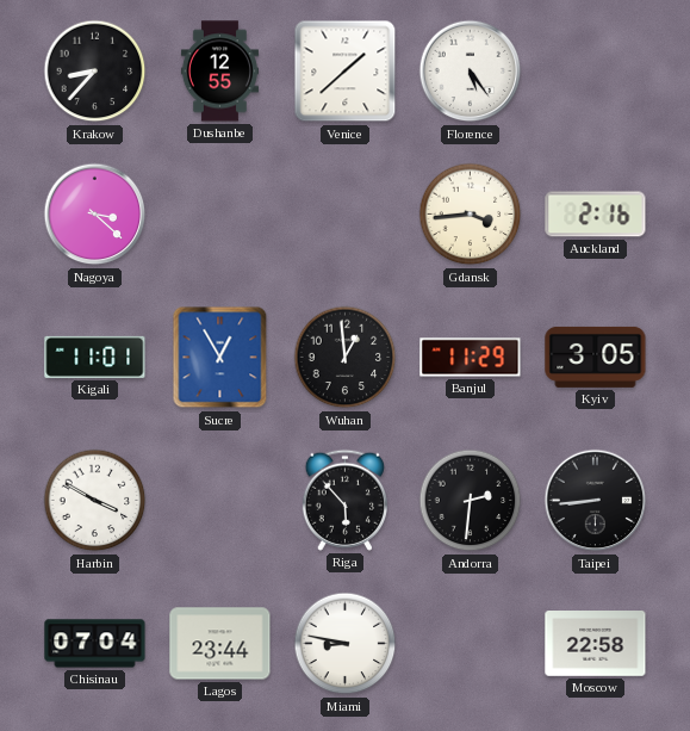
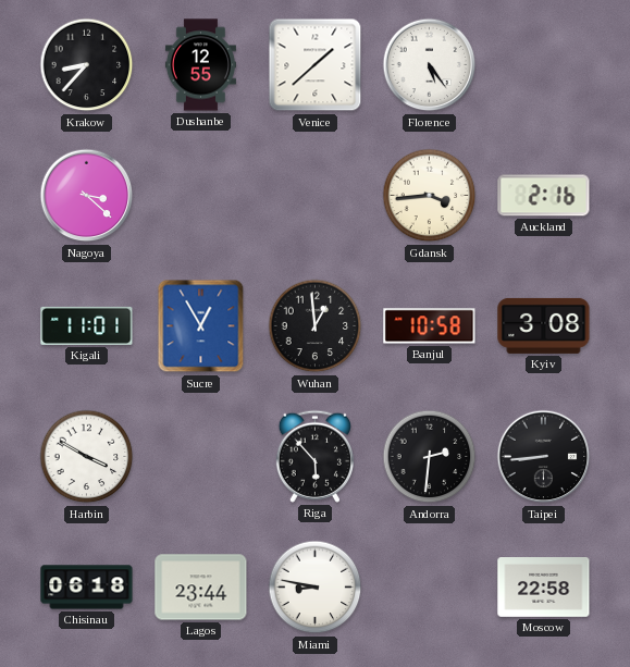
Banjul: 11:29 -> 10:58
Kyiv: 3:05 -> 3:08
Chisinau: 07:04 -> 06:18
